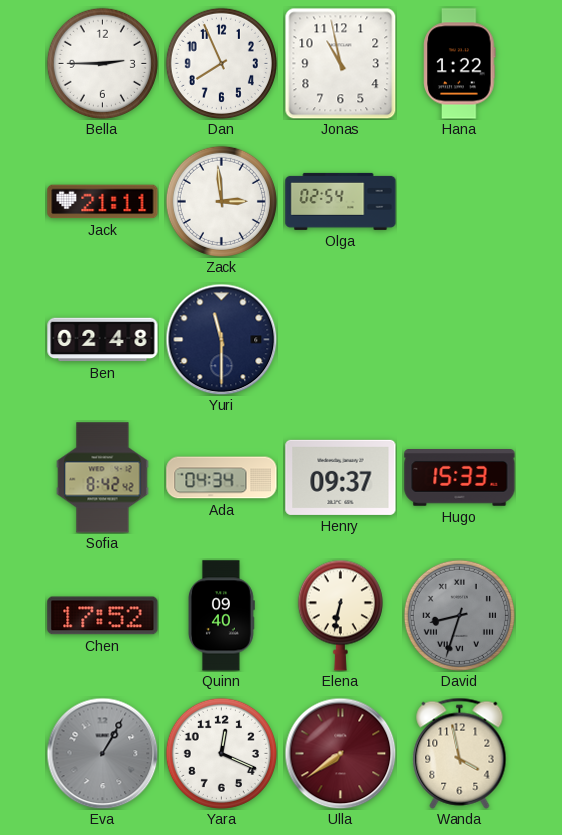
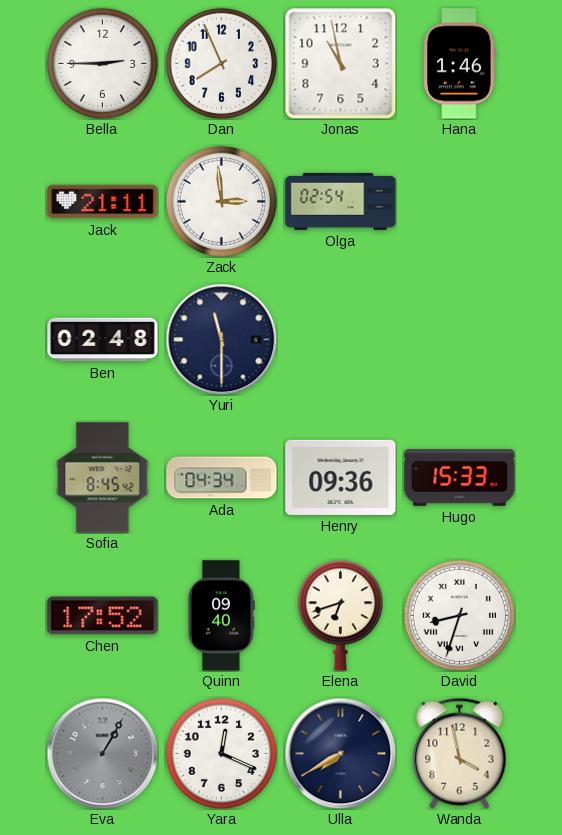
Hana: 1:22 -> 1:46
Sofia: 8:42 -> 8:45
Henry: 09:37 -> 09:36
Elena: 6:32 -> 6:42
David dial: grey -> white
Ulla: 7:39 -> 7:40
Ulla dial: burgundy -> navy
